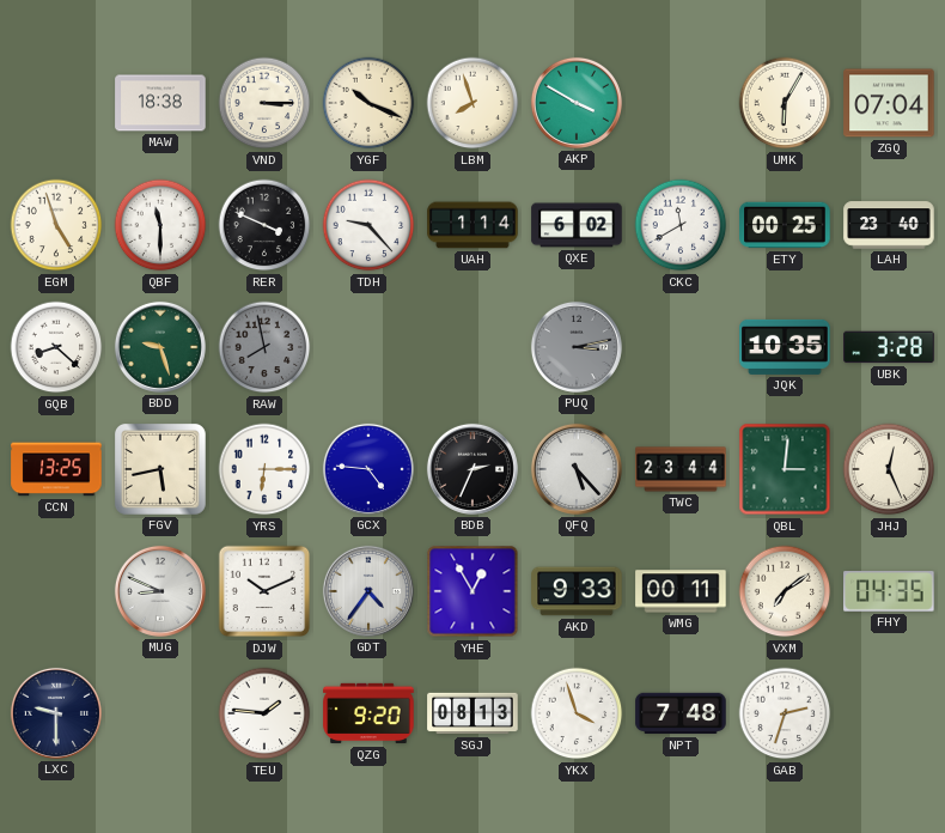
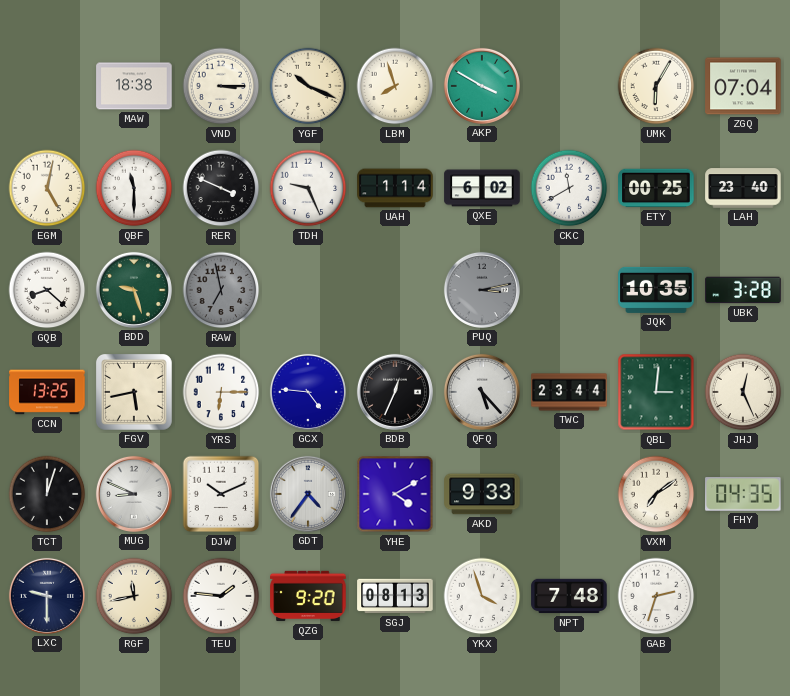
EGM: 4:57 -> 5:02
TDH: 9:23 -> 9:26
RAW: 7:58 -> 6:58
BDB: 2:34 -> 12:34
TCT: none -> 12:03
YHE: 12:55 -> 4:10
WMG: 00:11 -> none
RGF: none -> 11:43
